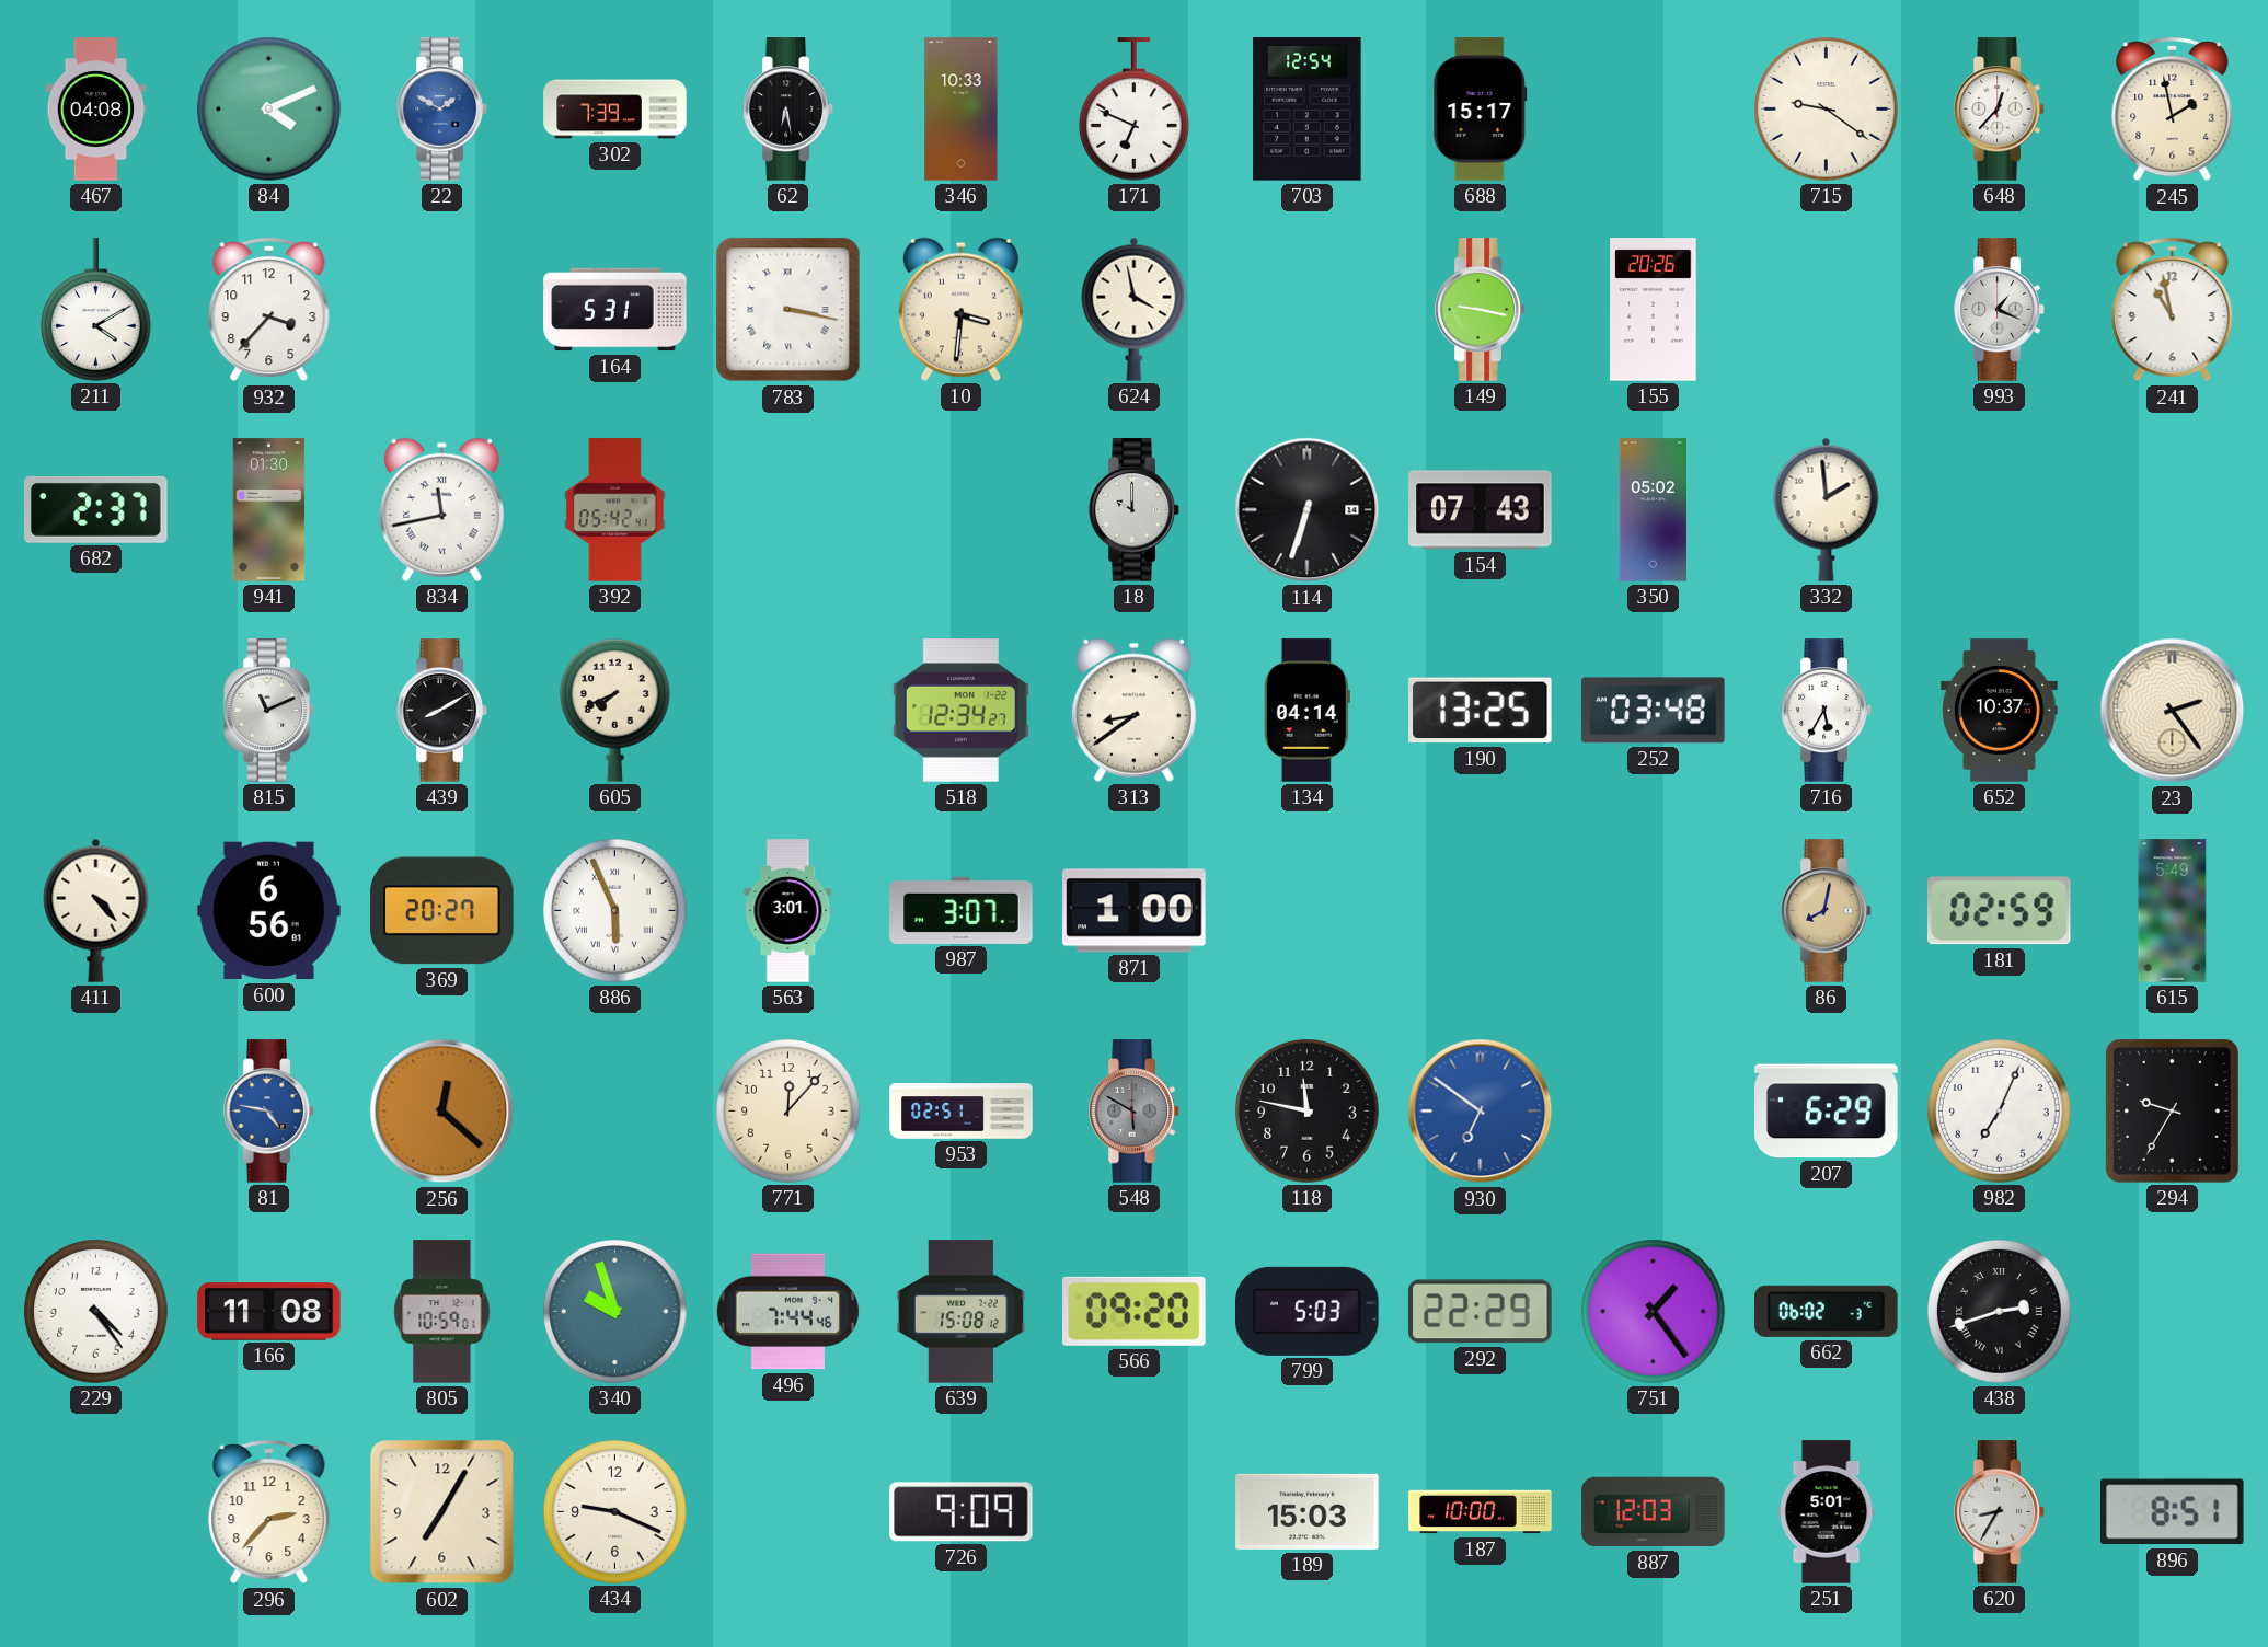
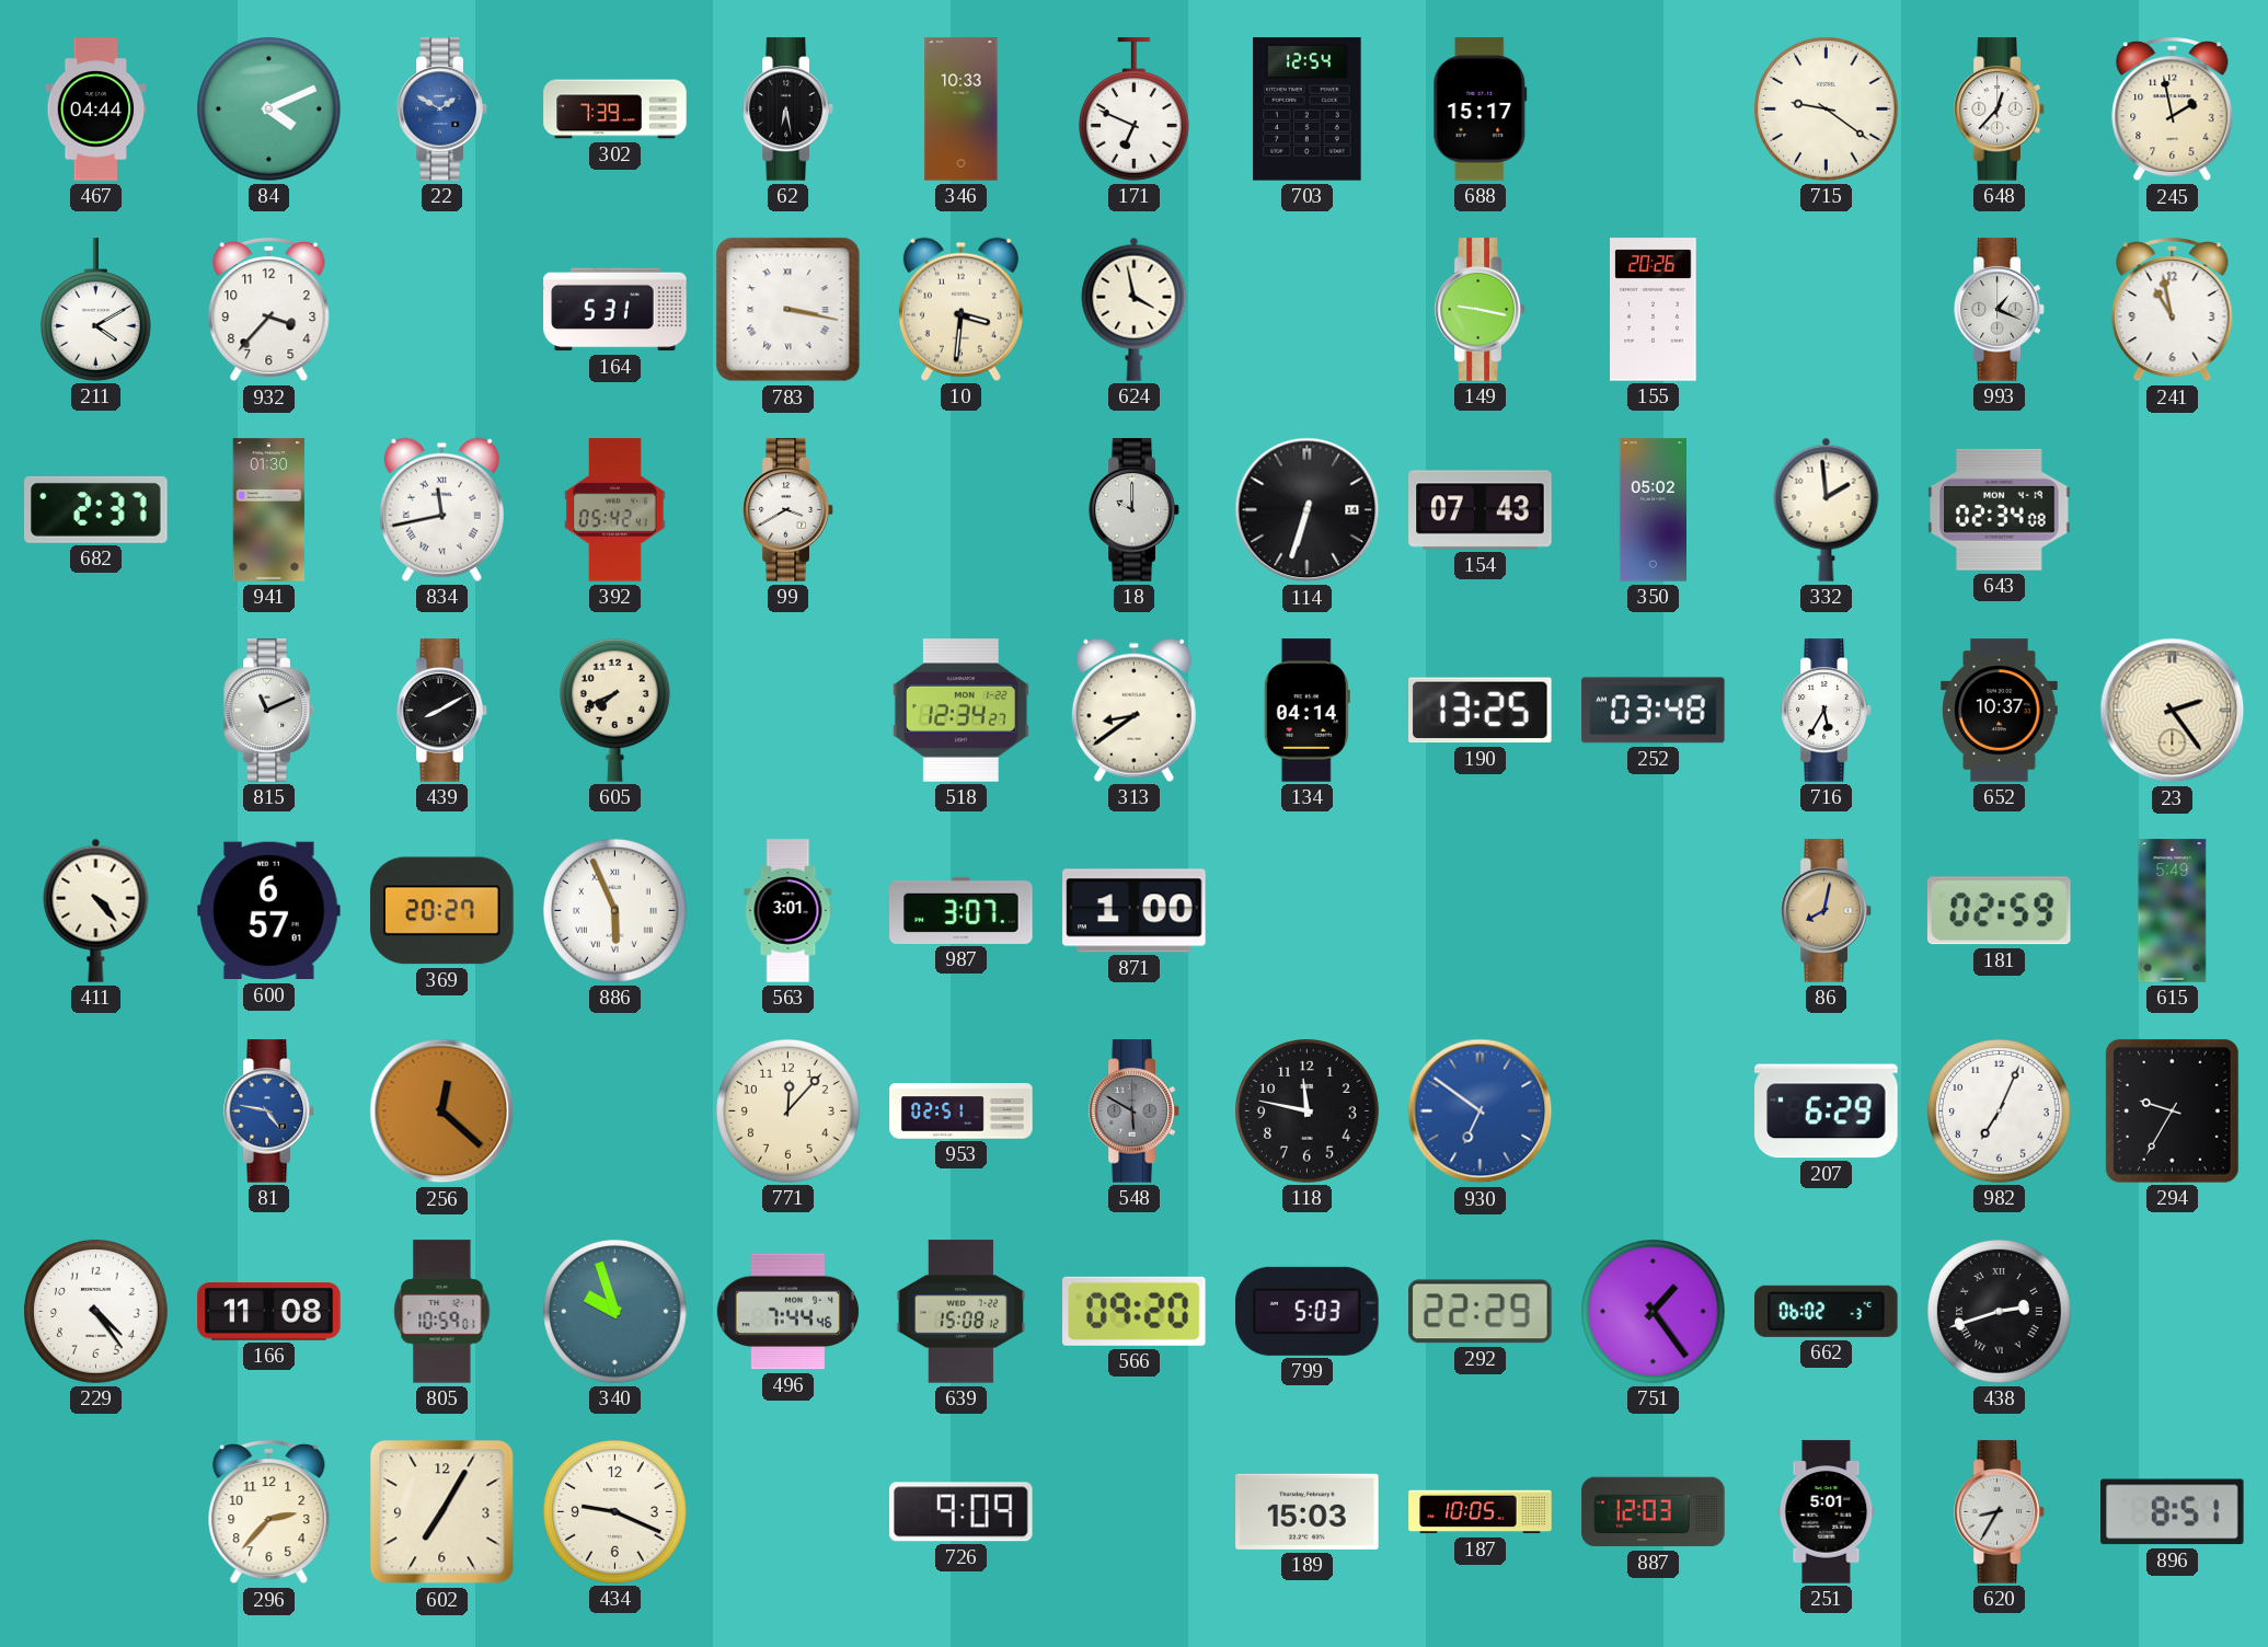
467: 04:08 -> 04:44
99: none -> 3:40
643: none -> 02:34
600: 6:56 -> 6:57
187: 10:00 -> 10:05
